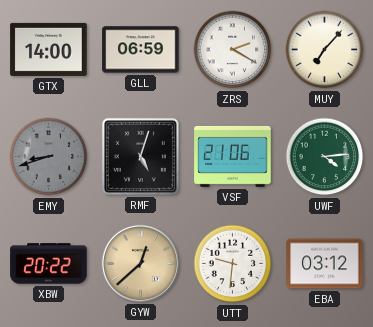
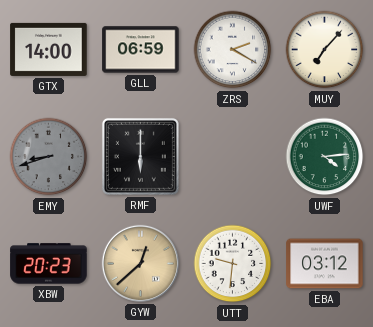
RMF: 5:03 -> 6:00
VSF: 21:06 -> none
XBW: 20:22 -> 20:23
